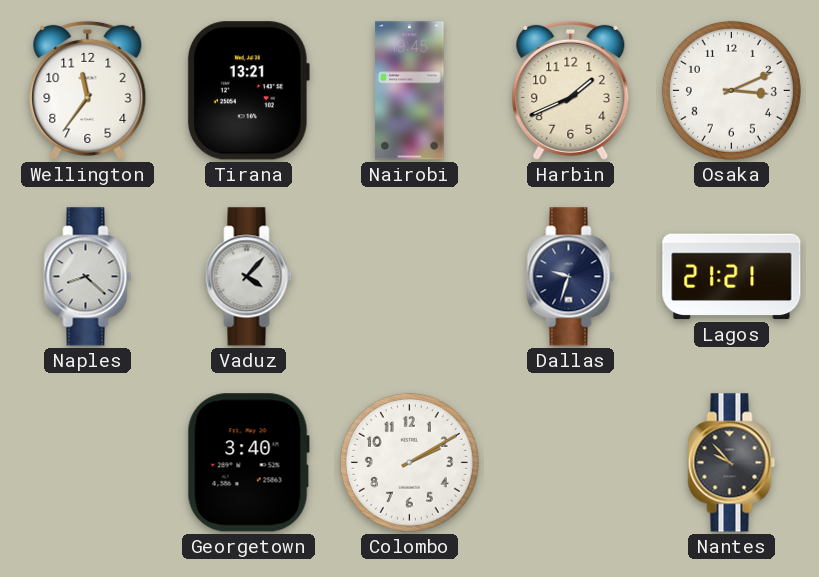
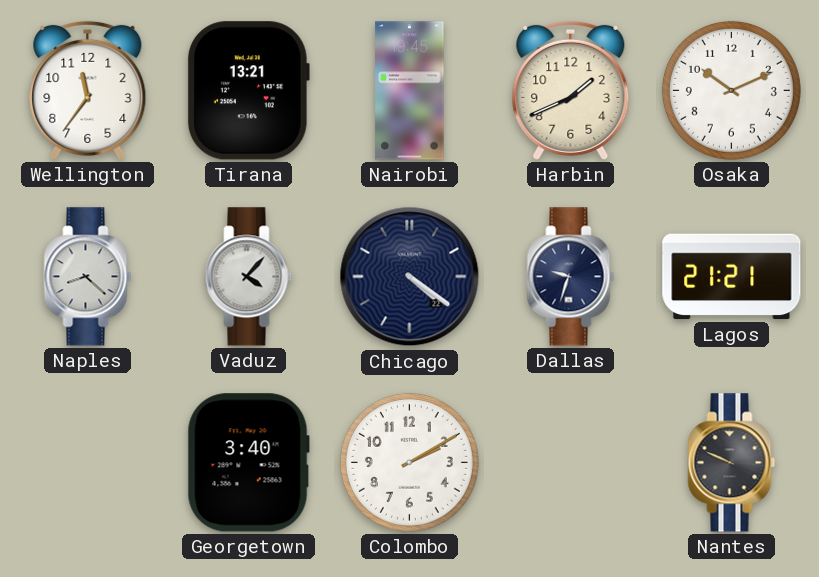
Osaka: 3:11 -> 10:11
Chicago: none -> 4:21
Nantes: 9:53 -> 9:49
